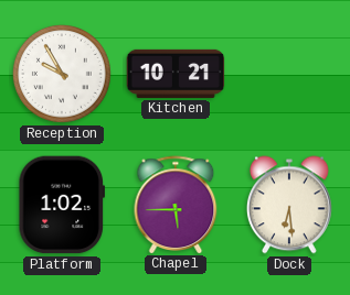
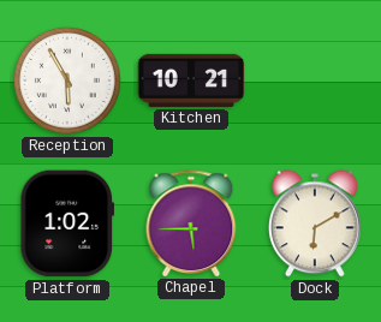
Reception: 9:55 -> 5:55
Dock: 6:29 -> 6:10
